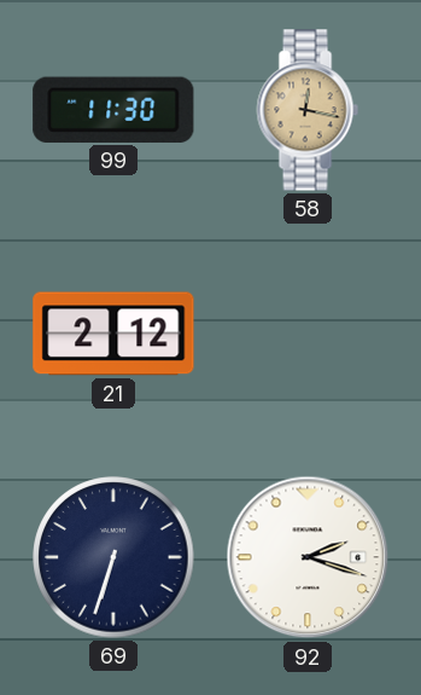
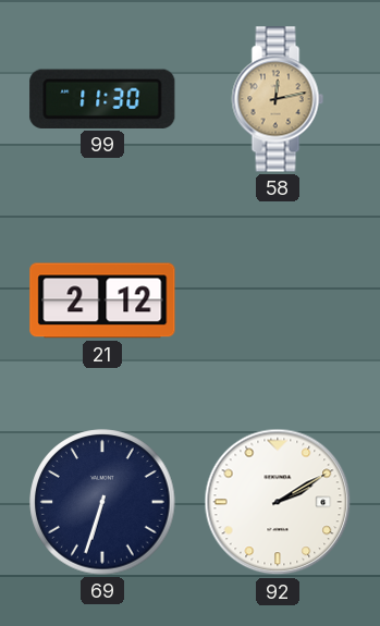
58: 12:17 -> 12:13
92: 2:18 -> 2:10
